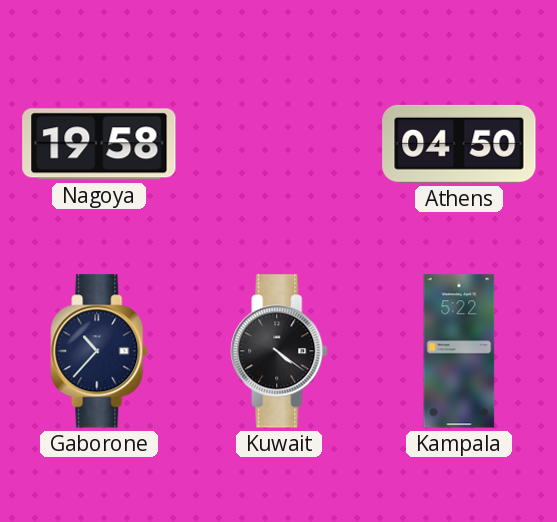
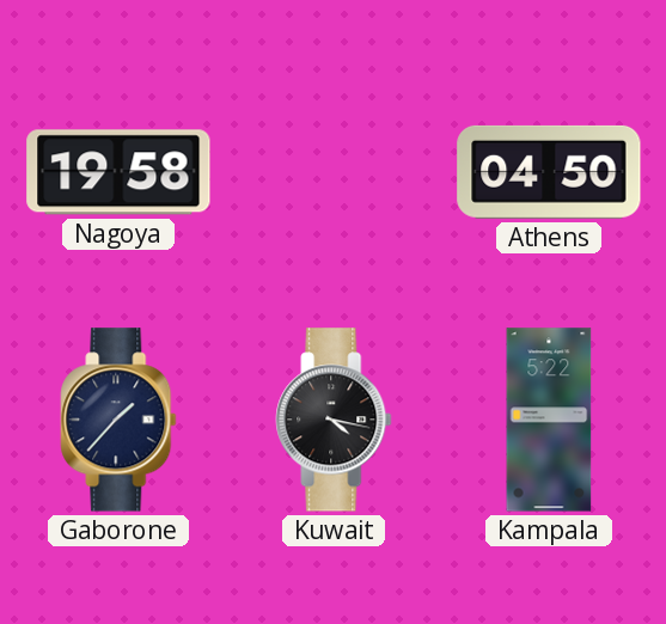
Gaborone: 10:37 -> 1:37
Kuwait: 4:21 -> 4:17
